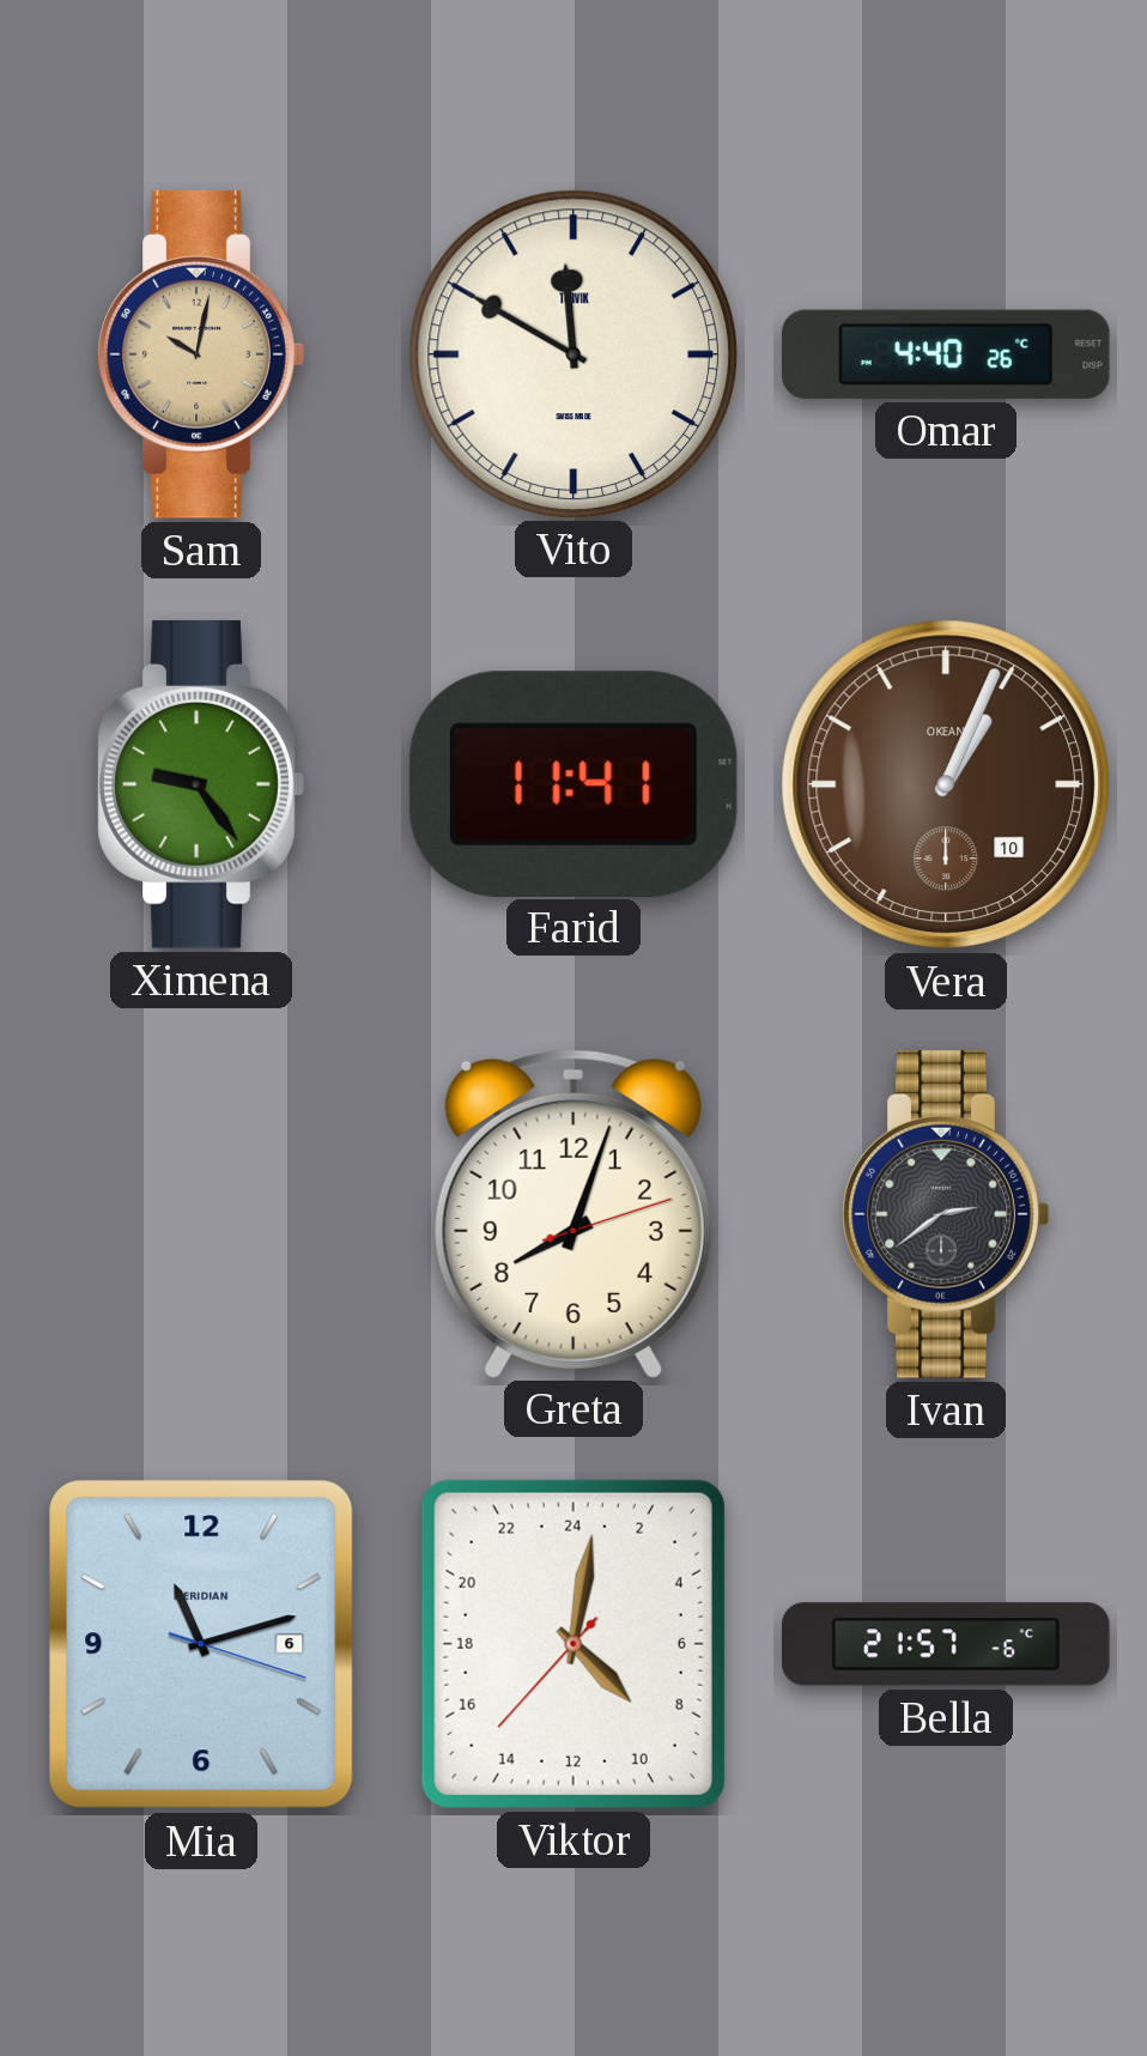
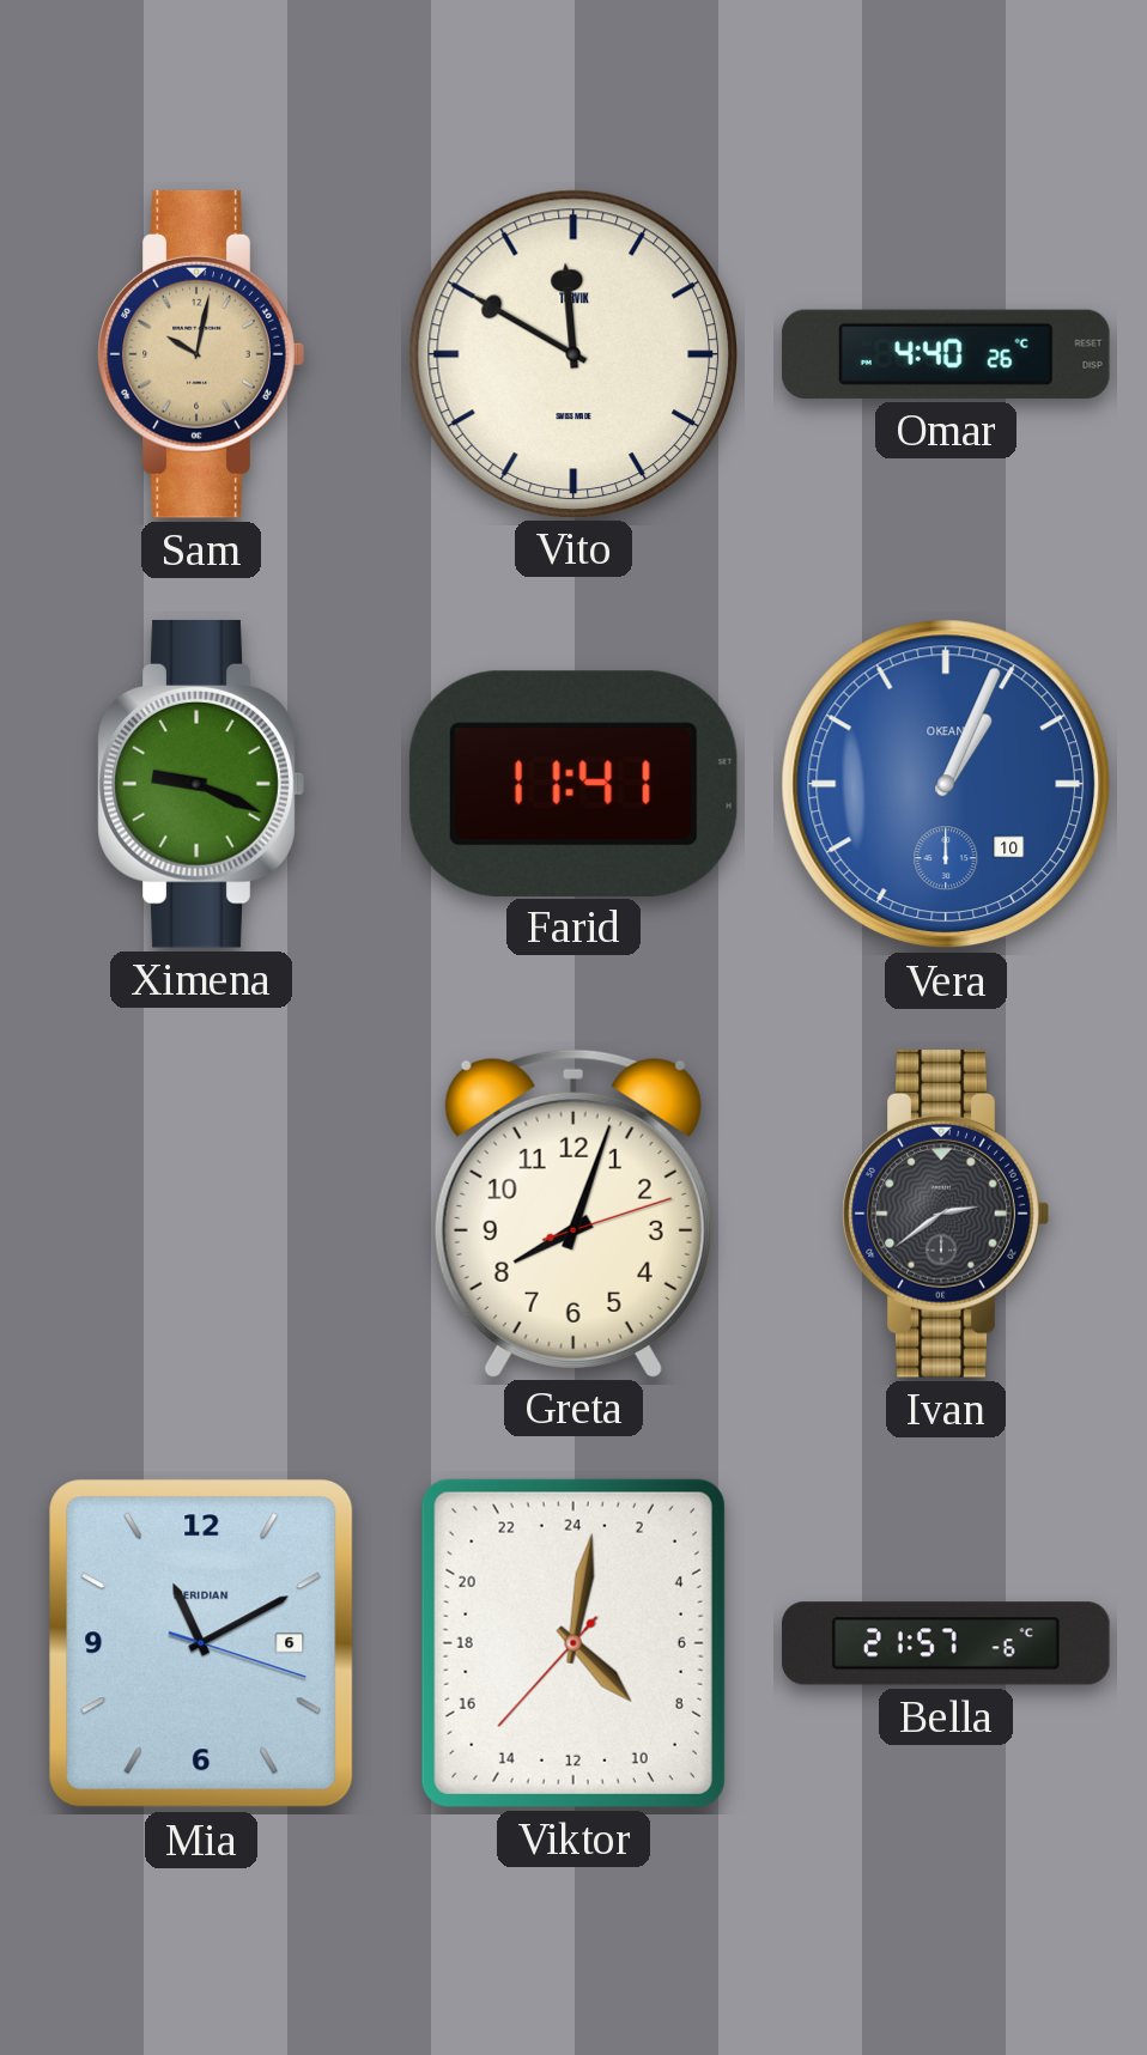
Ximena: 9:24 -> 9:19
Vera dial: brown -> blue
Mia: 11:12 -> 11:10
